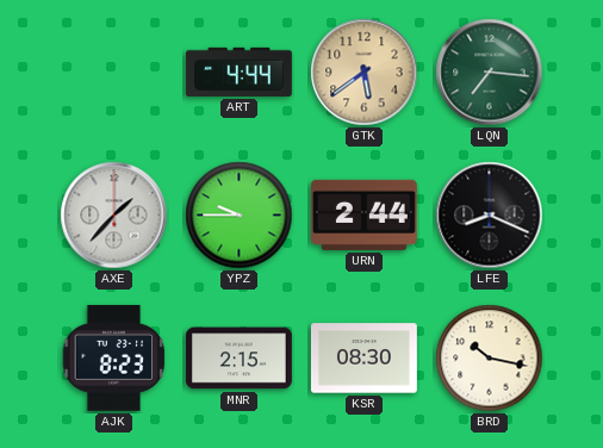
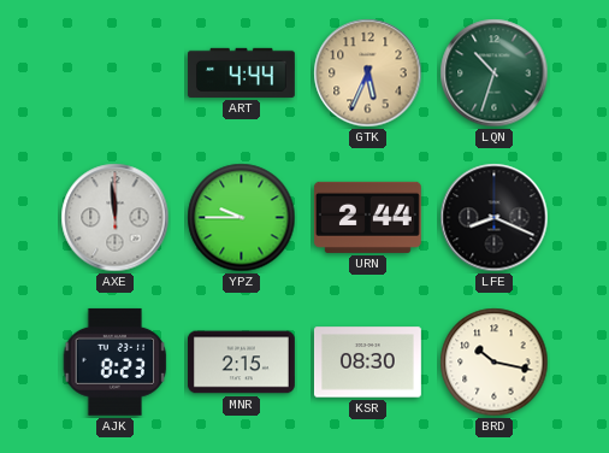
GTK: 5:39 -> 5:34
LQN: 7:16 -> 10:33
AXE: 1:37 -> 11:59
